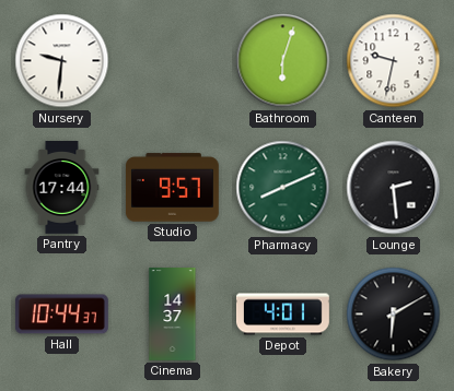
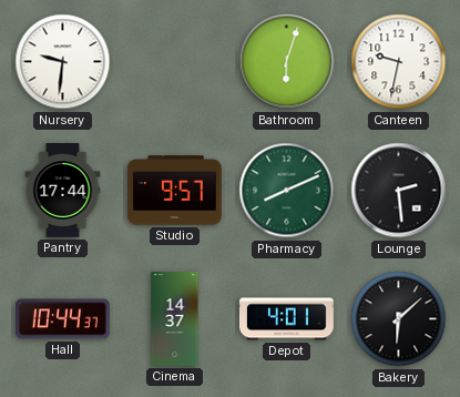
Bakery: 6:10 -> 6:08
